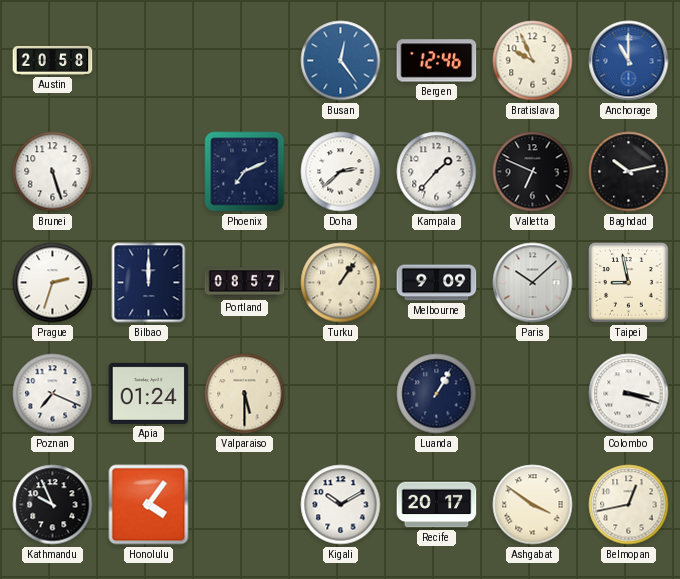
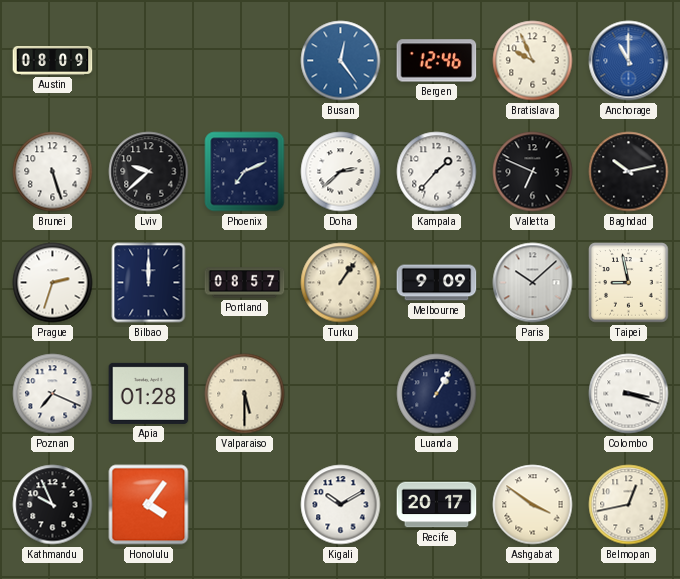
Austin: 20:58 -> 08:09
Lviv: none -> 9:38
Apia: 01:24 -> 01:28
